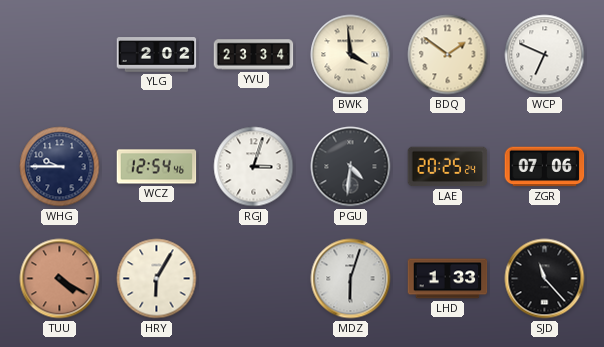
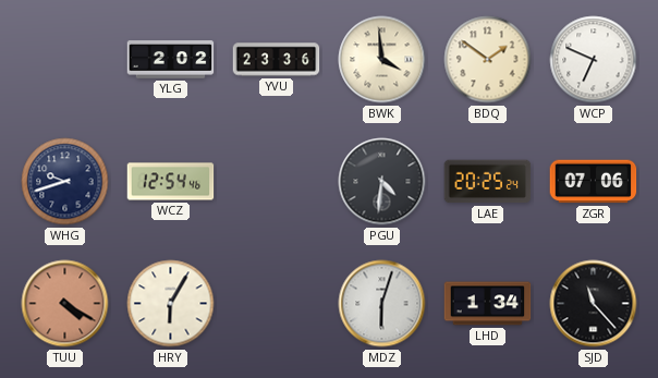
YVU: 23:34 -> 23:36
WHG: 9:45 -> 9:42
RGJ: 3:03 -> none
LHD: 1:33 -> 1:34
